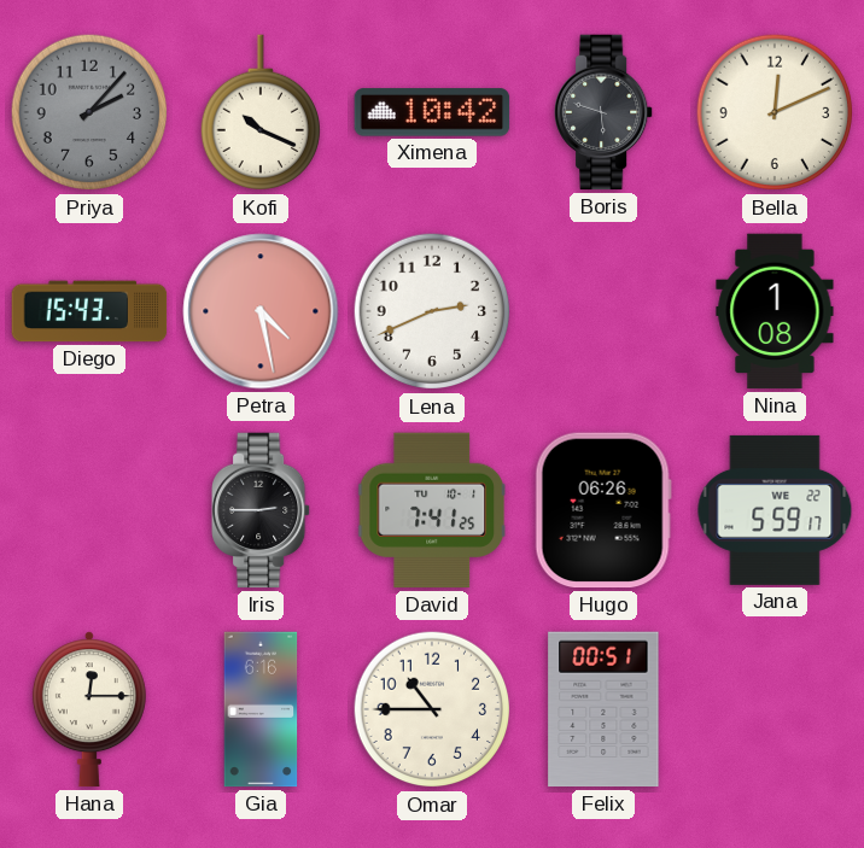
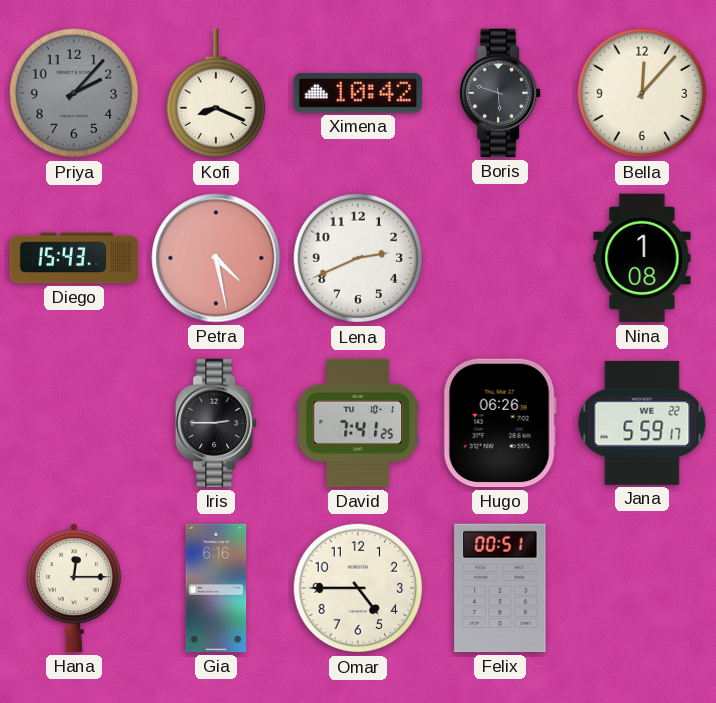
Kofi: 10:19 -> 8:19
Bella: 12:11 -> 12:07
Omar: 10:45 -> 4:45
